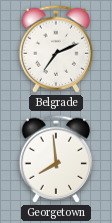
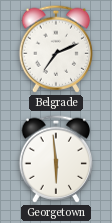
Georgetown: 7:59 -> 5:59
